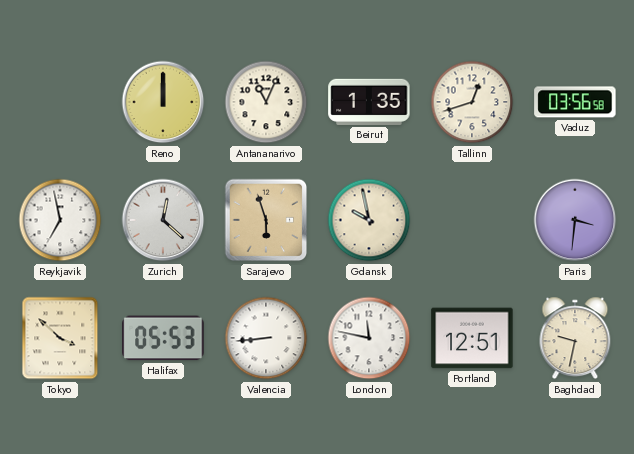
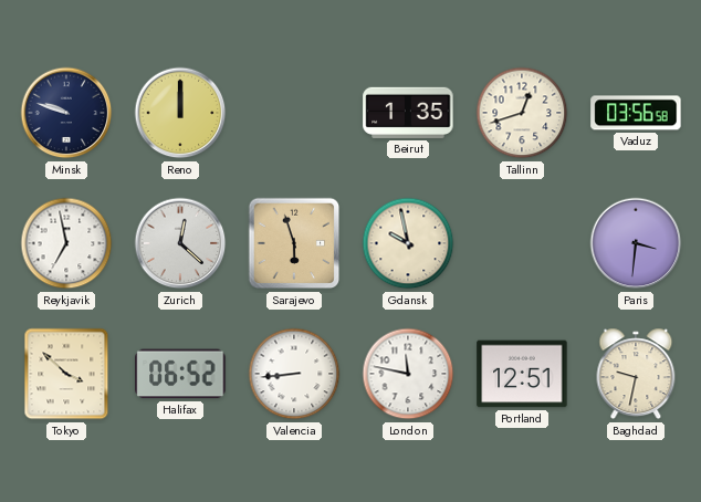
Minsk: none -> 9:48
Antananarivo: 11:04 -> none
Halifax: 05:53 -> 06:52
